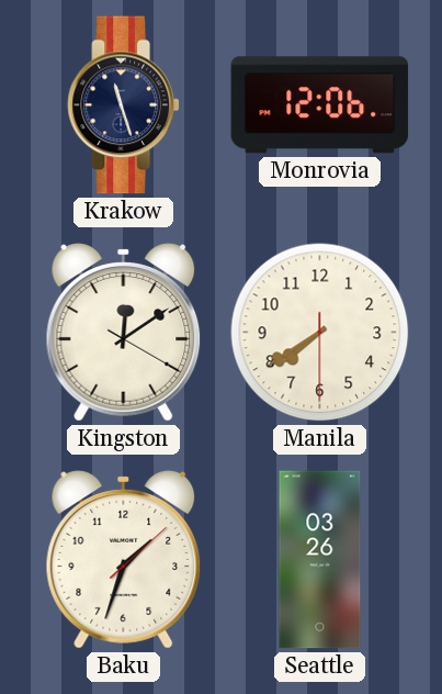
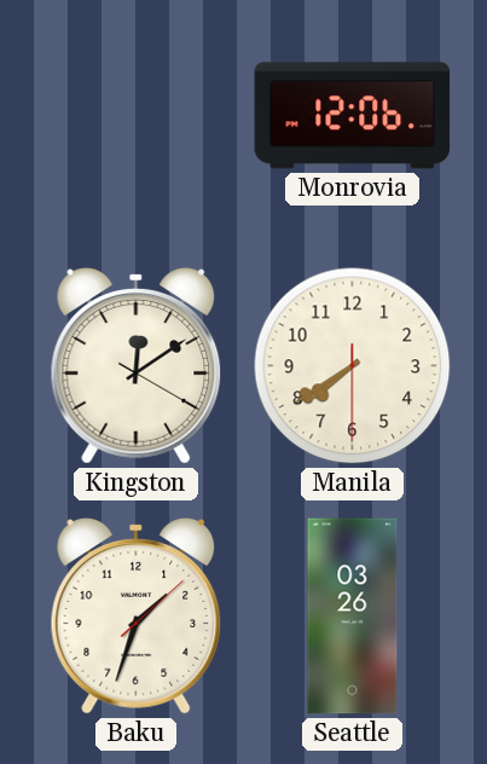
Krakow: 11:27 -> none
